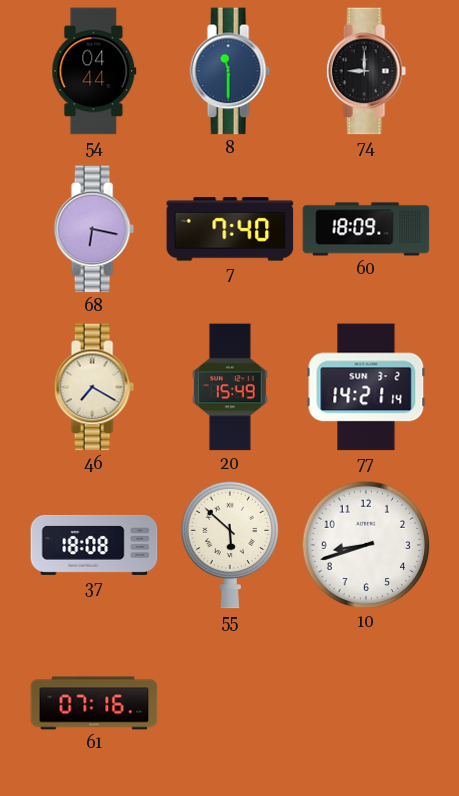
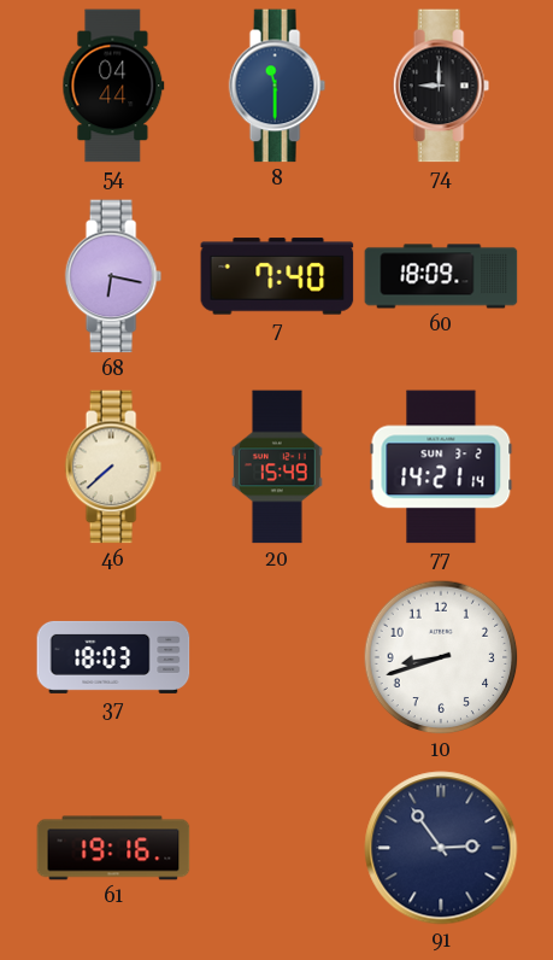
46: 7:20 -> 7:38
37: 18:08 -> 18:03
55: 5:52 -> none
61: 07:16 -> 19:16
91: none -> 2:54
